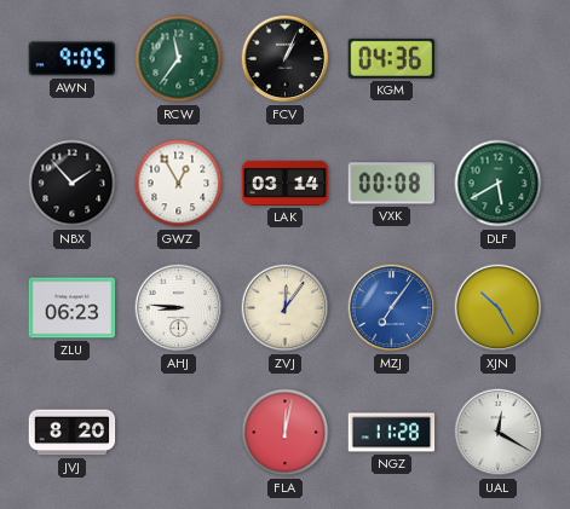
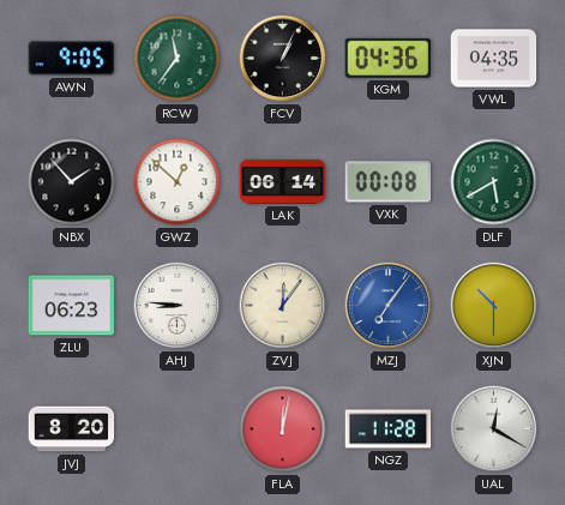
VWL: none -> 04:35
GWZ: 12:55 -> 12:52
LAK: 03:14 -> 06:14
XJN: 10:25 -> 10:30
